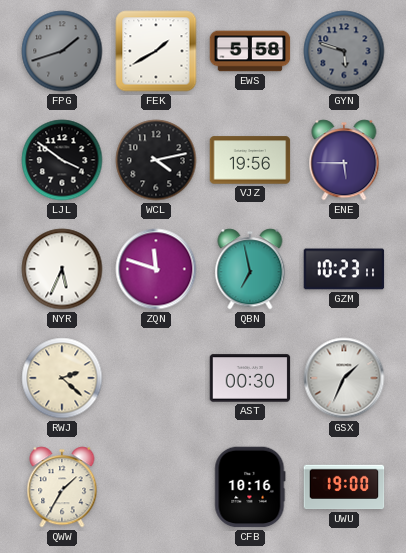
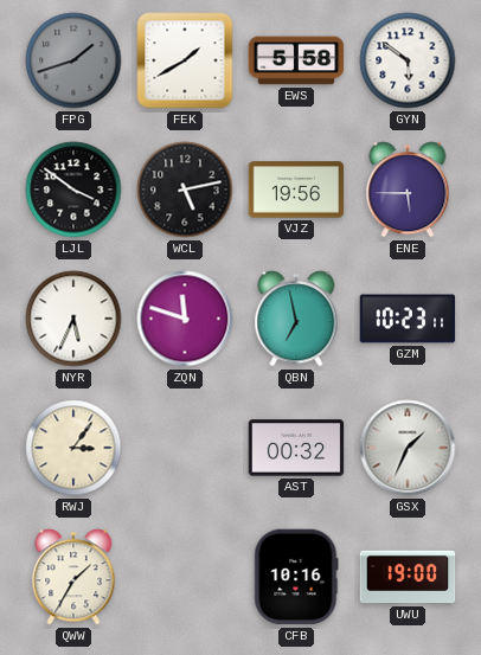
GYN: 5:48 -> 5:51
GYN dial: grey -> white
WCL: 4:13 -> 5:13
RWJ: 2:22 -> 3:06
AST: 00:30 -> 00:32
